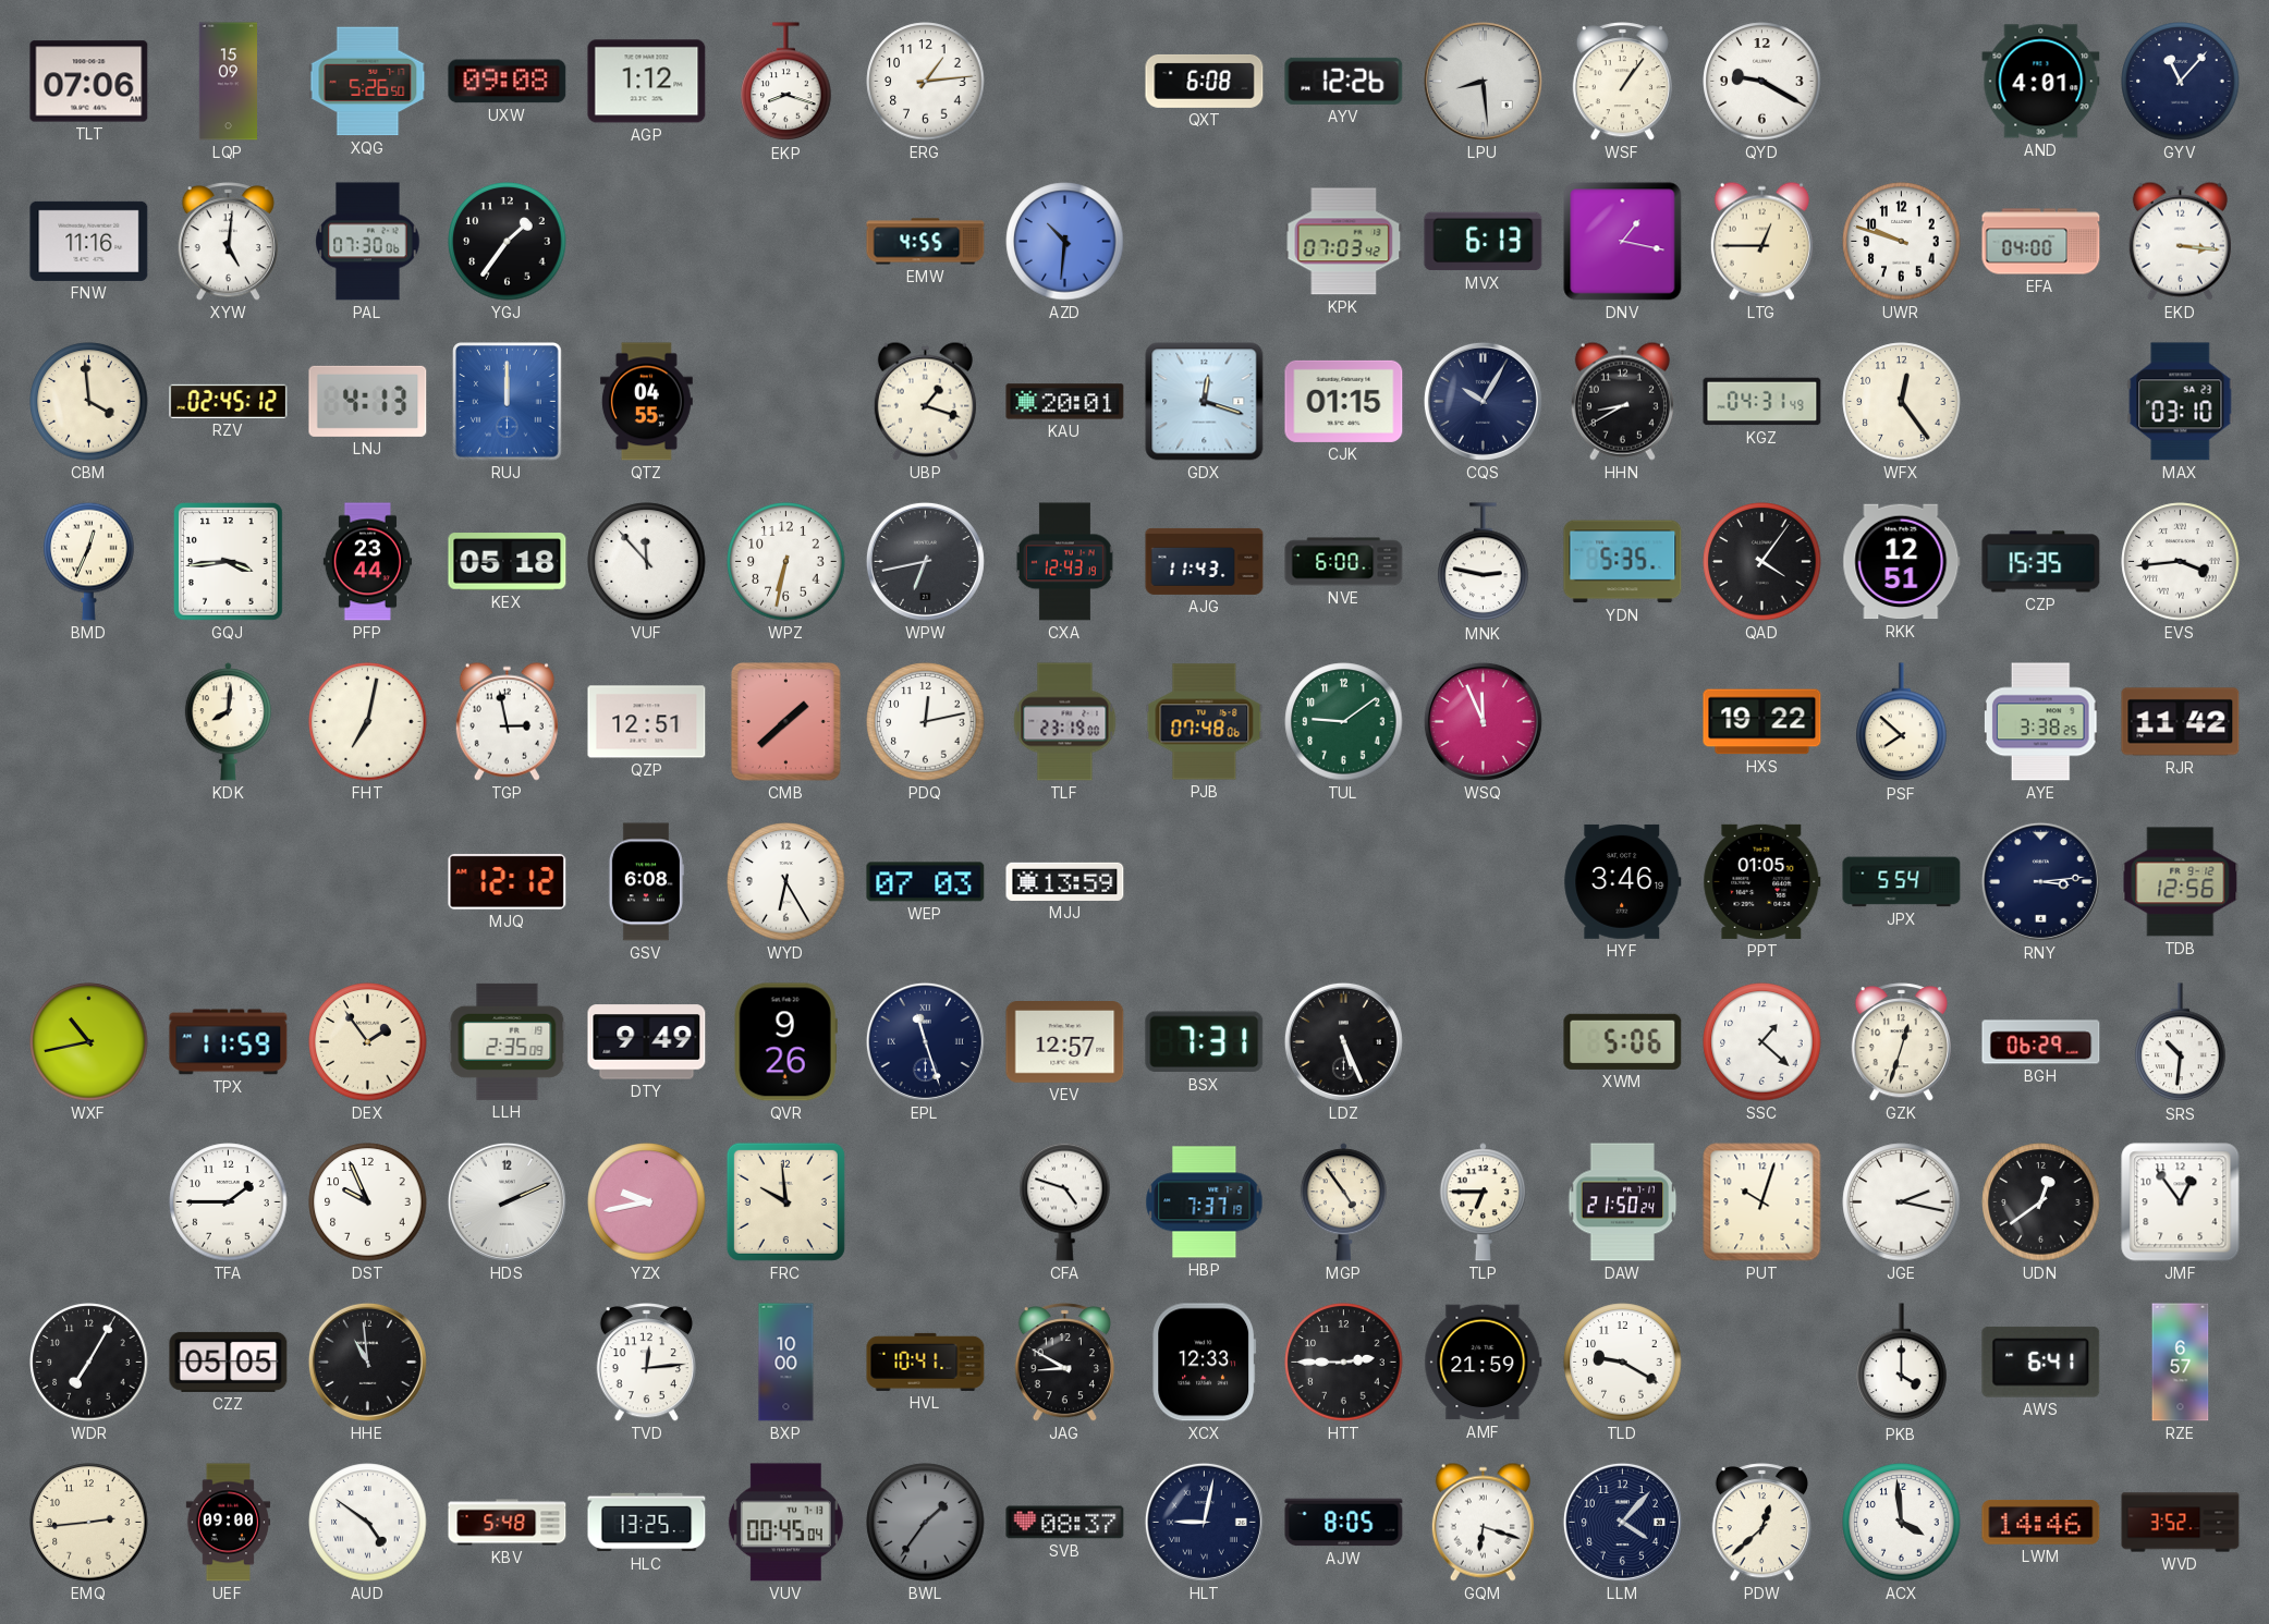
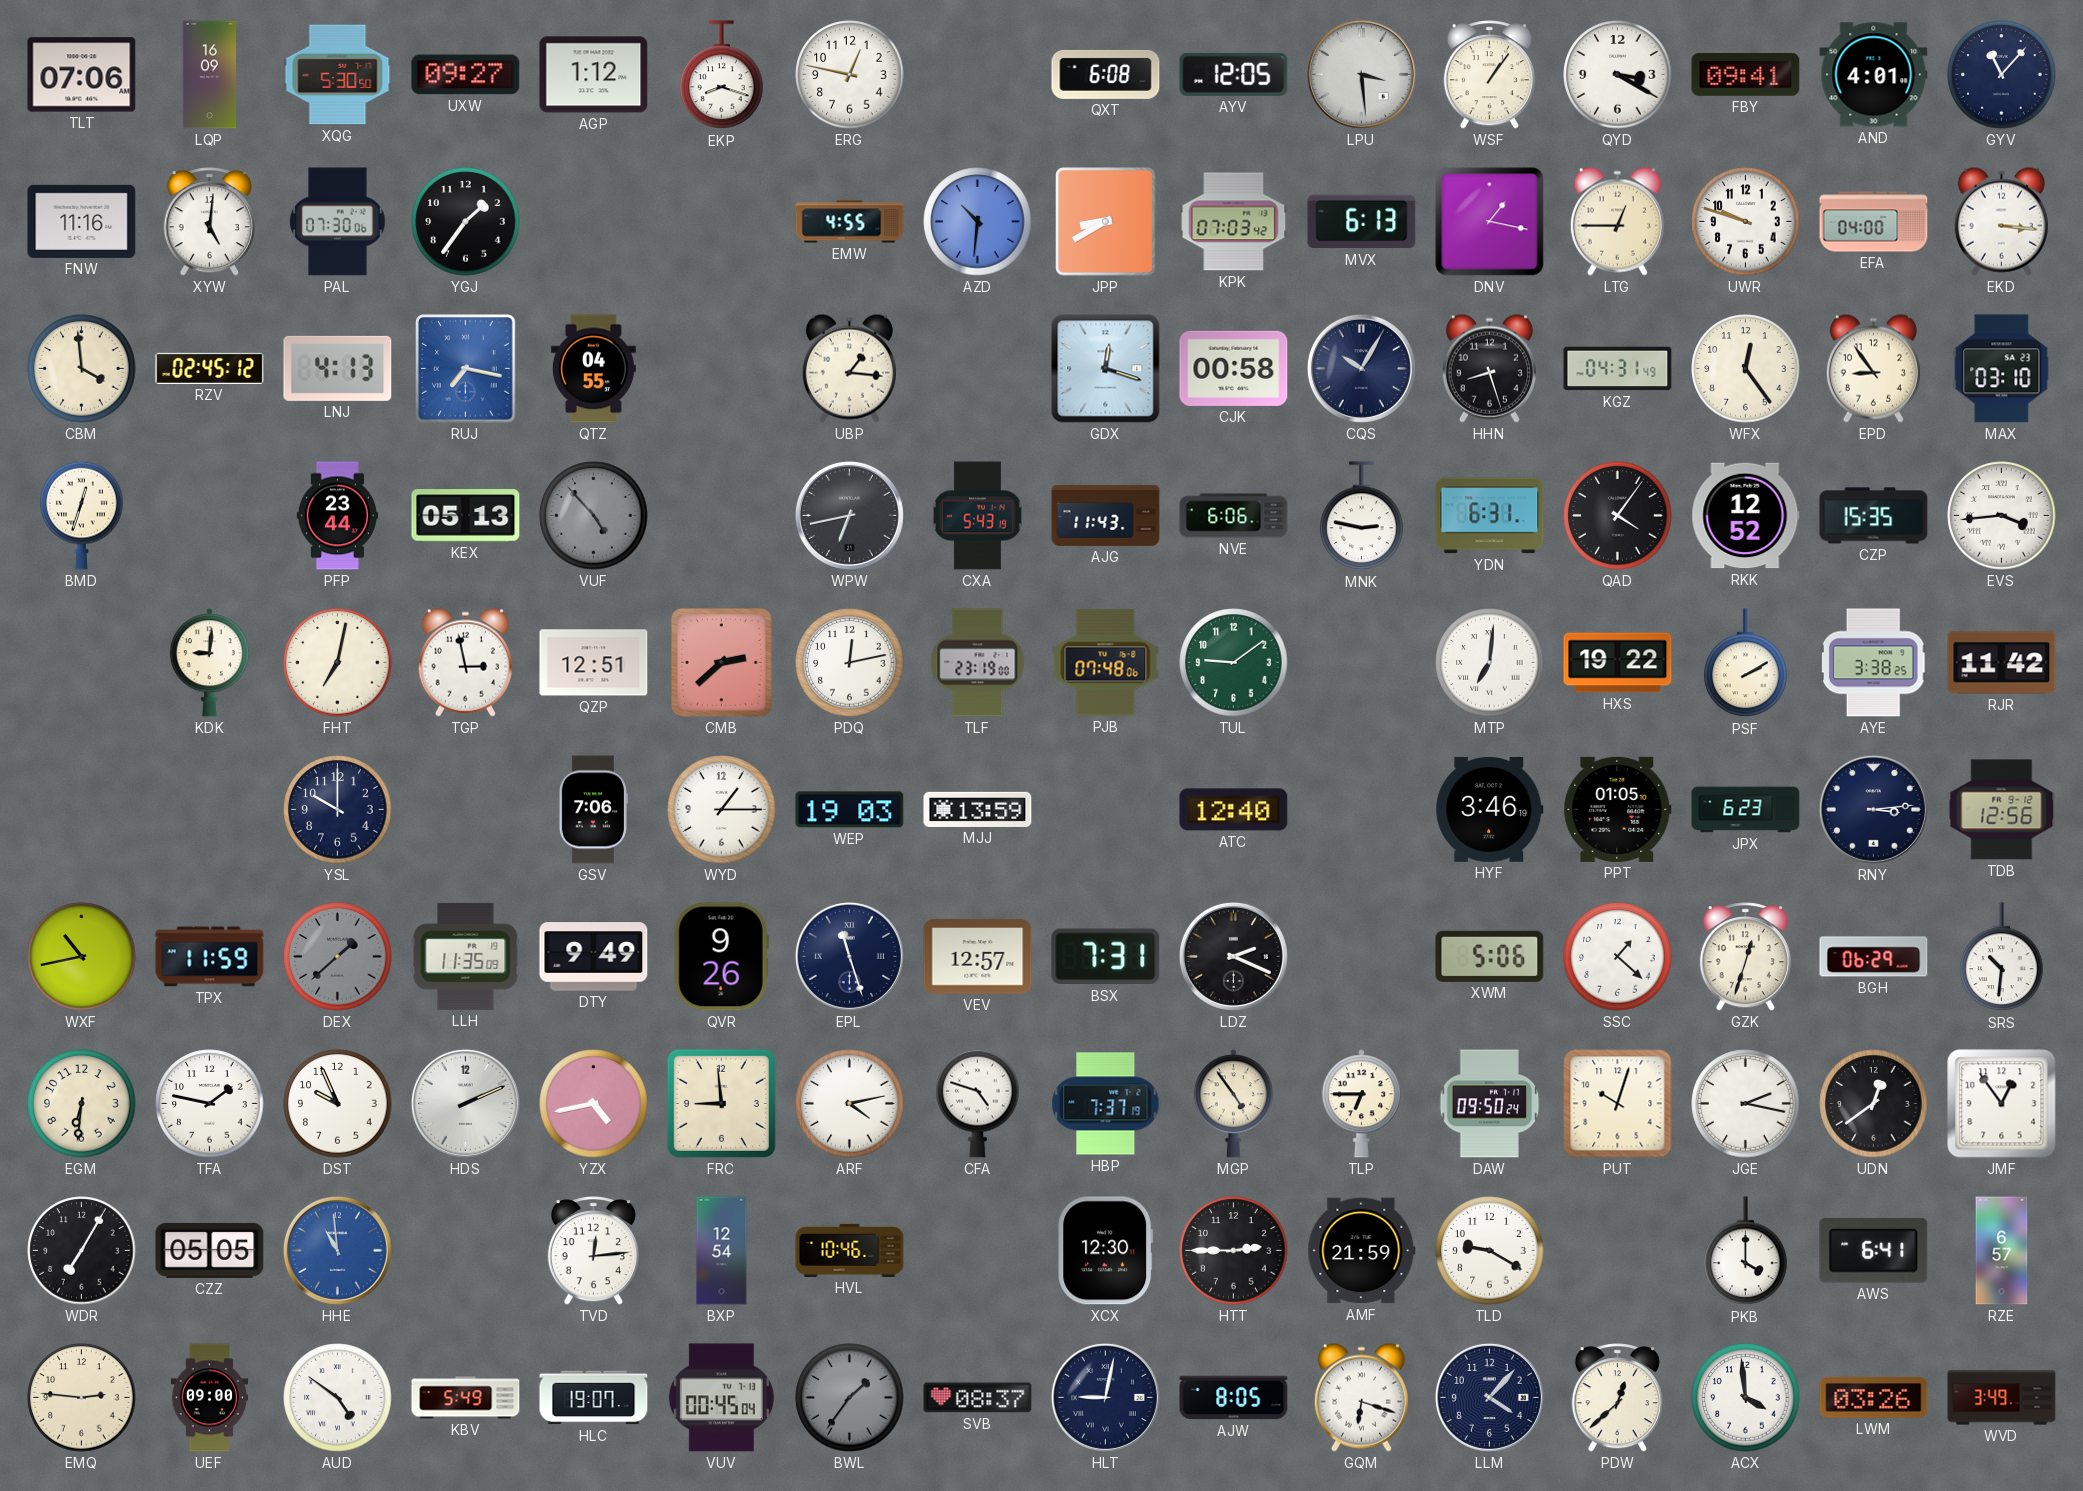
LQP: 15:09 -> 16:09
XQG: 5:26 -> 5:30
UXW: 09:08 -> 09:27
ERG: 1:14 -> 12:47
AYV: 12:26 -> 12:05
LPU: 8:29 -> 3:29
QYD: 9:20 -> 3:20
FBY: none -> 09:41
JPP: none -> 8:40
RUJ: 12:00 -> 7:17
UBP: 1:18 -> 1:16
KAU: 20:01 -> none
CJK: 01:15 -> 00:58
HHN: 8:40 -> 8:27
EPD: none -> 8:54
BMD: 12:34 -> 12:33
GQJ: 3:44 -> none
KEX: 05:18 -> 05:13
VUF: 11:53 -> 4:53
VUF dial: white -> grey
WPZ: 6:32 -> none
CXA: 12:43 -> 5:43
NVE: 6:00 -> 6:06
YDN: 5:35 -> 6:31
RKK: 12:51 -> 12:52
KDK: 8:01 -> 9:01
CMB: 1:38 -> 2:38
WSQ: 11:56 -> none
MTP: none -> 7:01
PSF: 7:52 -> 2:10
YSL: none -> 10:00
MJQ: 12:12 -> none
GSV: 6:08 -> 7:06
WYD: 6:25 -> 1:15
WEP: 07:03 -> 19:03
ATC: none -> 12:40
JPX: 5:54 -> 6:23
DEX: 1:54 -> 1:38
DEX dial: cream -> grey
LLH: 2:35 -> 11:35
LDZ: 5:26 -> 2:19
EGM: none -> 6:31
TFA: 1:45 -> 1:47
YZX: 9:43 -> 4:43
FRC: 9:59 -> 8:59
ARF: none -> 4:13
DAW: 21:50 -> 09:50
HHE dial: black -> blue
BXP: 10:00 -> 12:54
HVL: 10:41 -> 10:46
JAG: 8:50 -> none
XCX: 12:33 -> 12:30
EMQ: 2:44 -> 2:46
KBV: 5:48 -> 5:49
HLC: 13:25 -> 19:07
LWM: 14:46 -> 03:26
WVD: 3:52 -> 3:49
